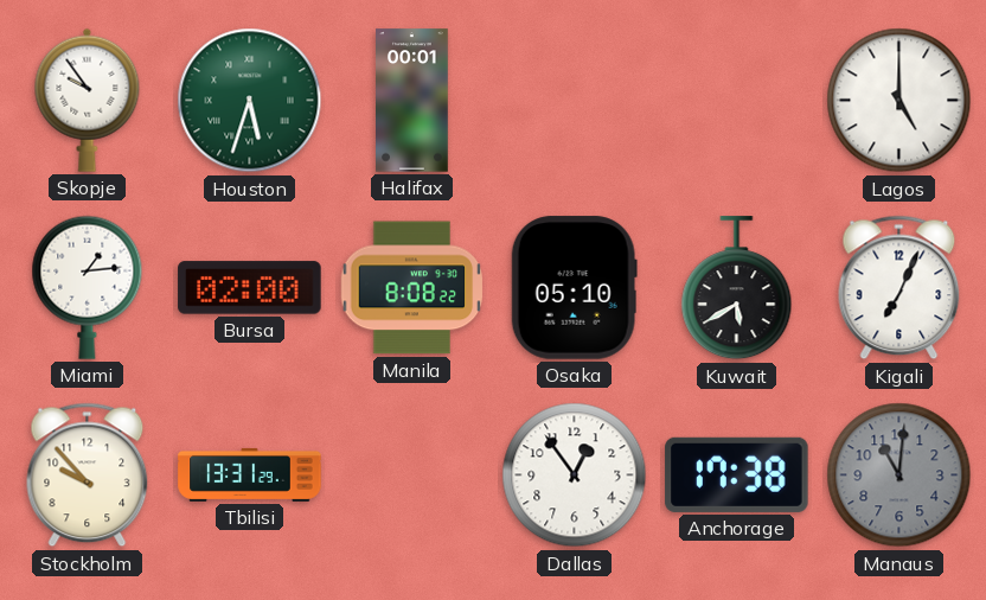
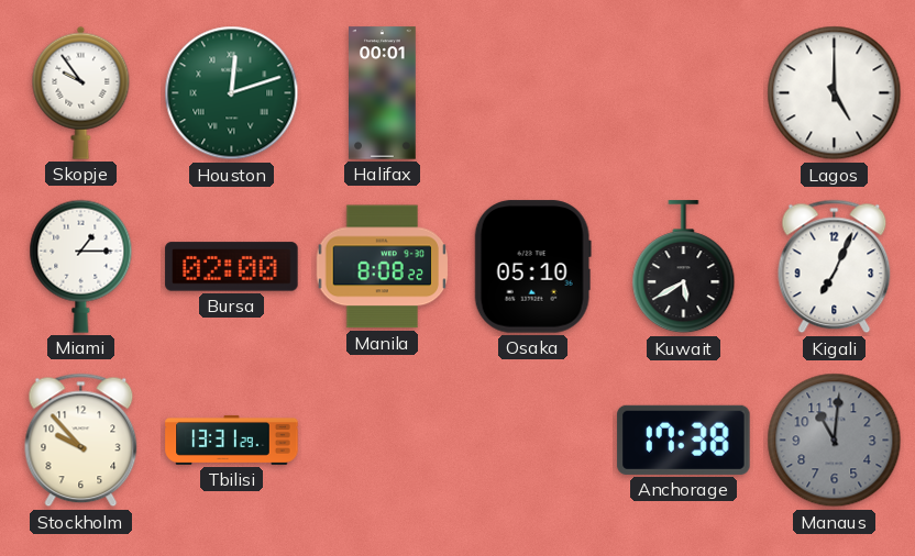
Houston: 5:33 -> 12:12
Miami: 1:14 -> 1:15
Dallas: 12:54 -> none
